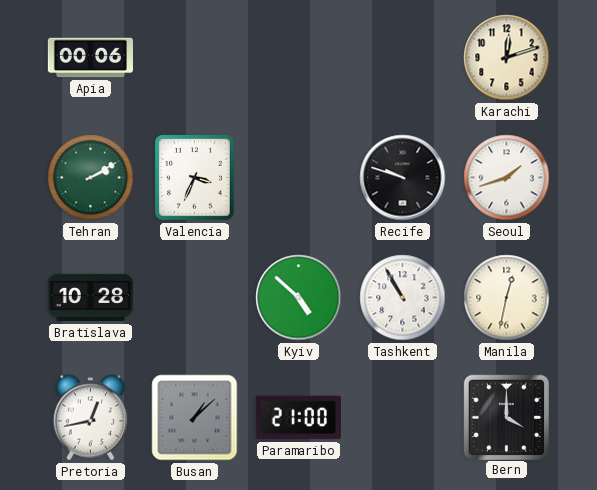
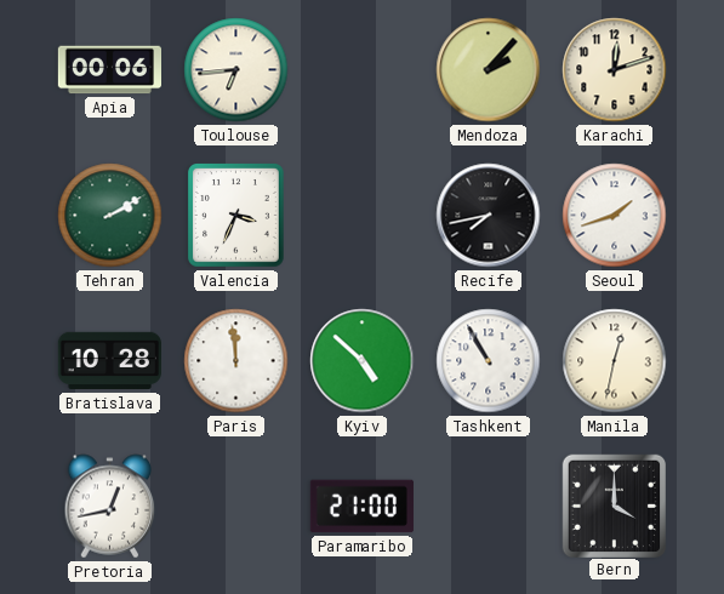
Toulouse: none -> 6:44
Mendoza: none -> 2:07
Recife: 9:48 -> 7:43
Paris: none -> 11:59
Busan: 1:08 -> none
